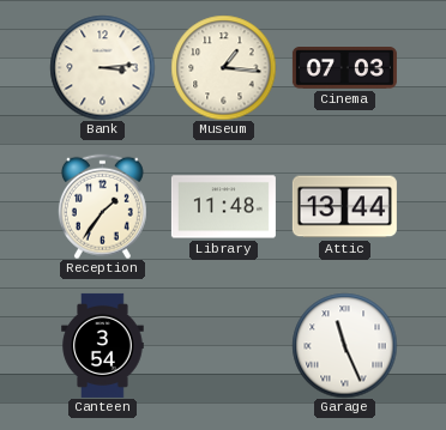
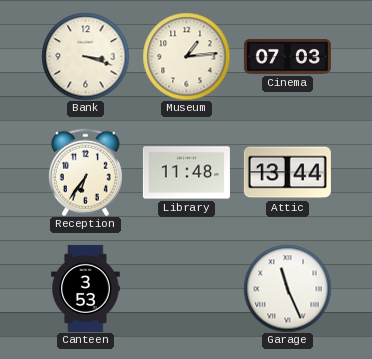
Bank: 3:14 -> 3:18
Museum: 1:16 -> 1:14
Reception: 1:36 -> 6:36
Canteen: 3:54 -> 3:53
